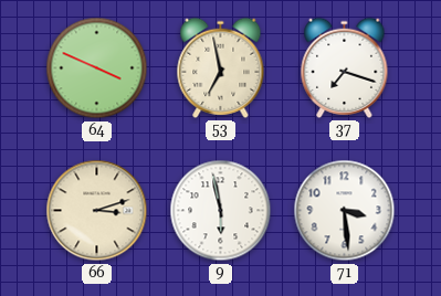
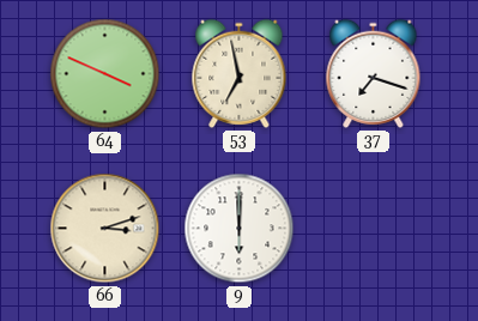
9: 5:58 -> 6:00
71: 3:29 -> none
